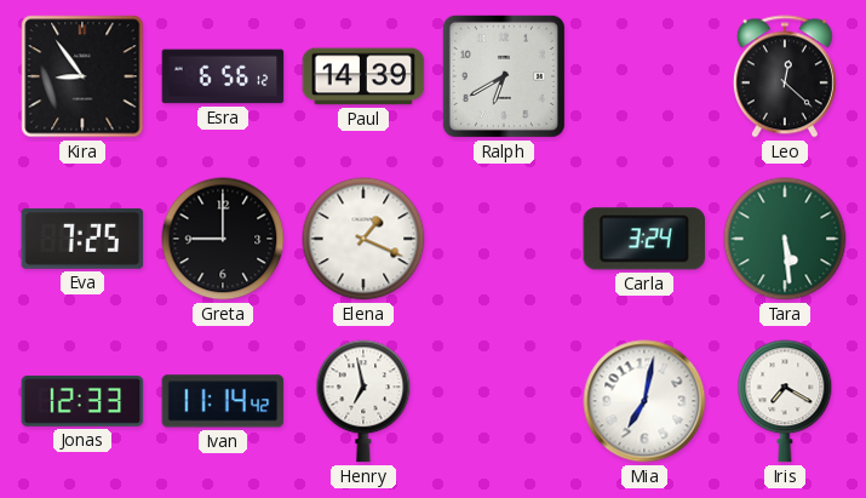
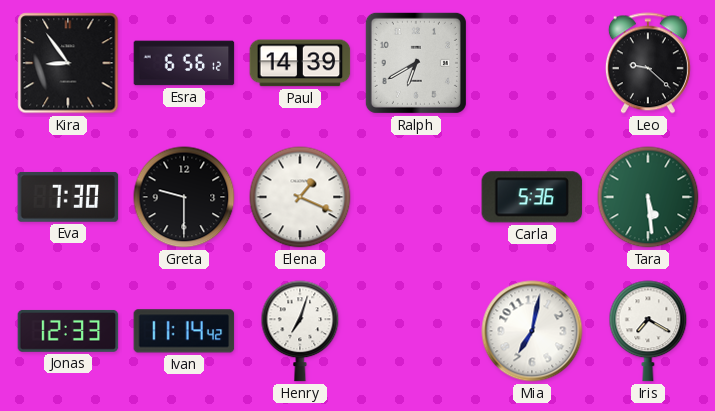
Leo: 12:22 -> 9:22
Eva: 7:25 -> 7:30
Greta: 9:00 -> 9:30
Carla: 3:24 -> 5:36
Henry: 6:58 -> 7:03
